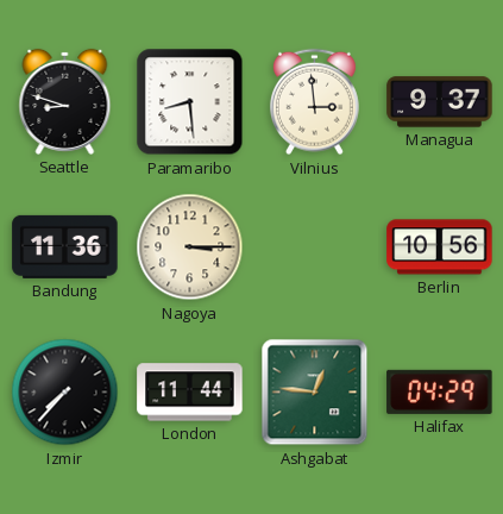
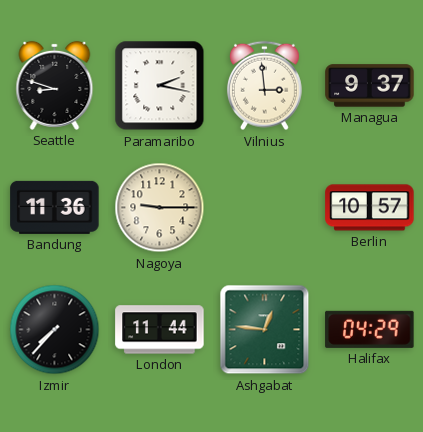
Paramaribo: 8:29 -> 2:17
Nagoya: 3:15 -> 9:15
Berlin: 10:56 -> 10:57
